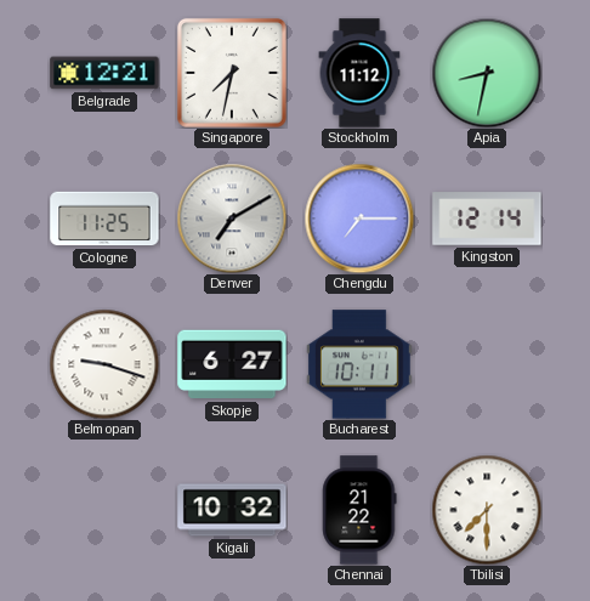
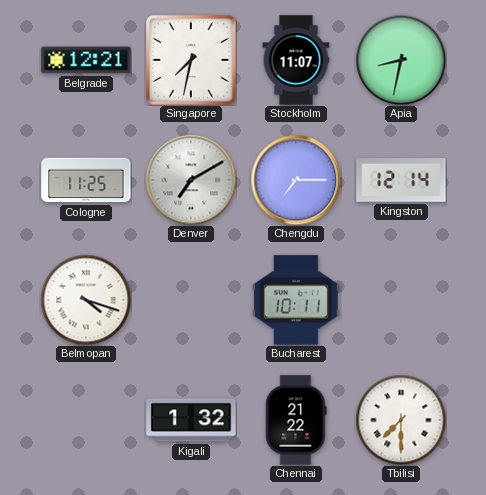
Stockholm: 11:12 -> 11:07
Belmopan: 9:18 -> 4:18
Skopje: 6:27 -> none
Kigali: 10:32 -> 1:32
